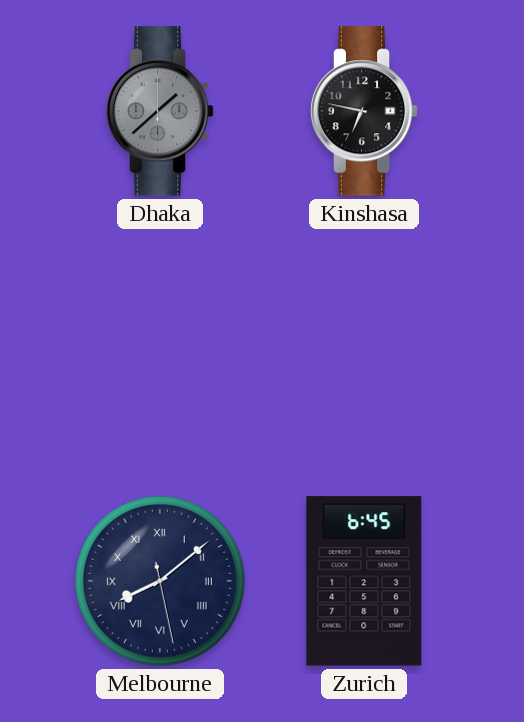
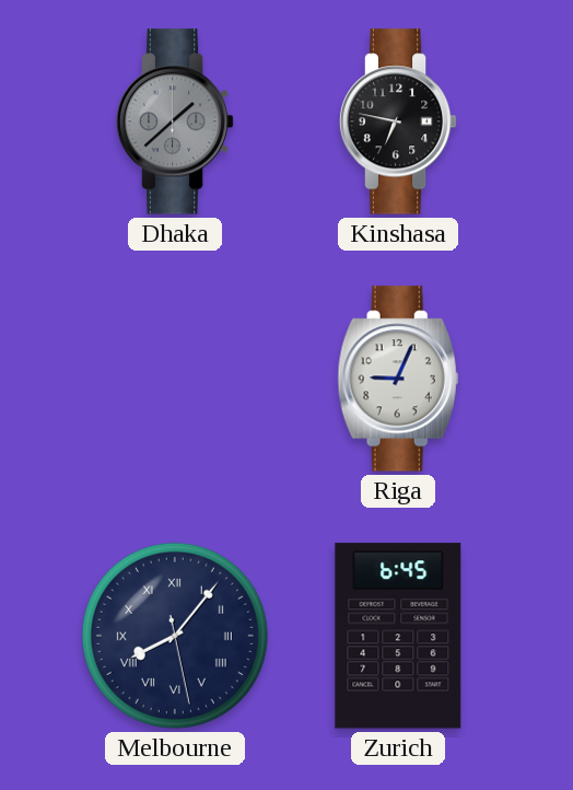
Riga: none -> 9:04
Melbourne: 8:08 -> 8:06
